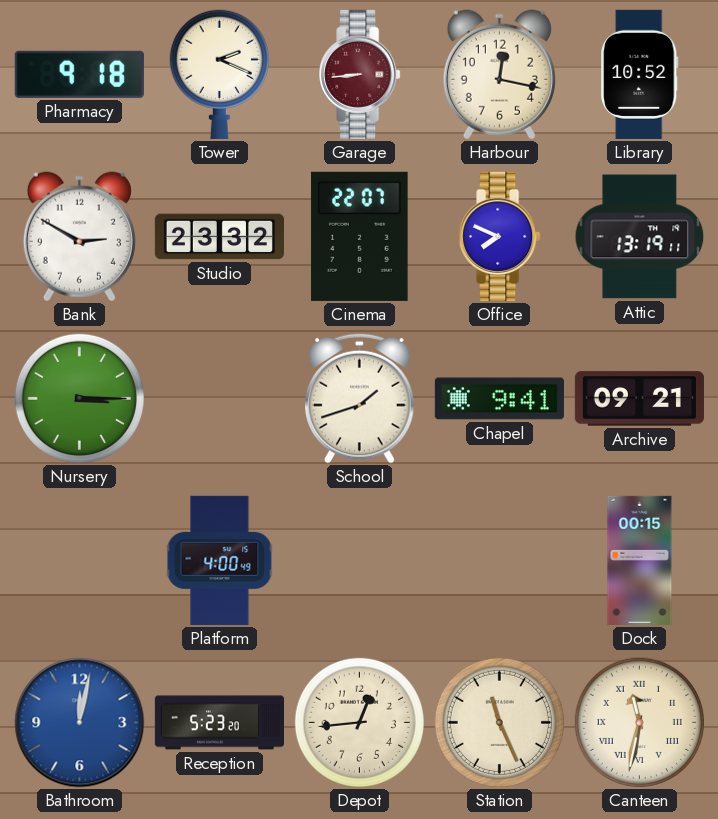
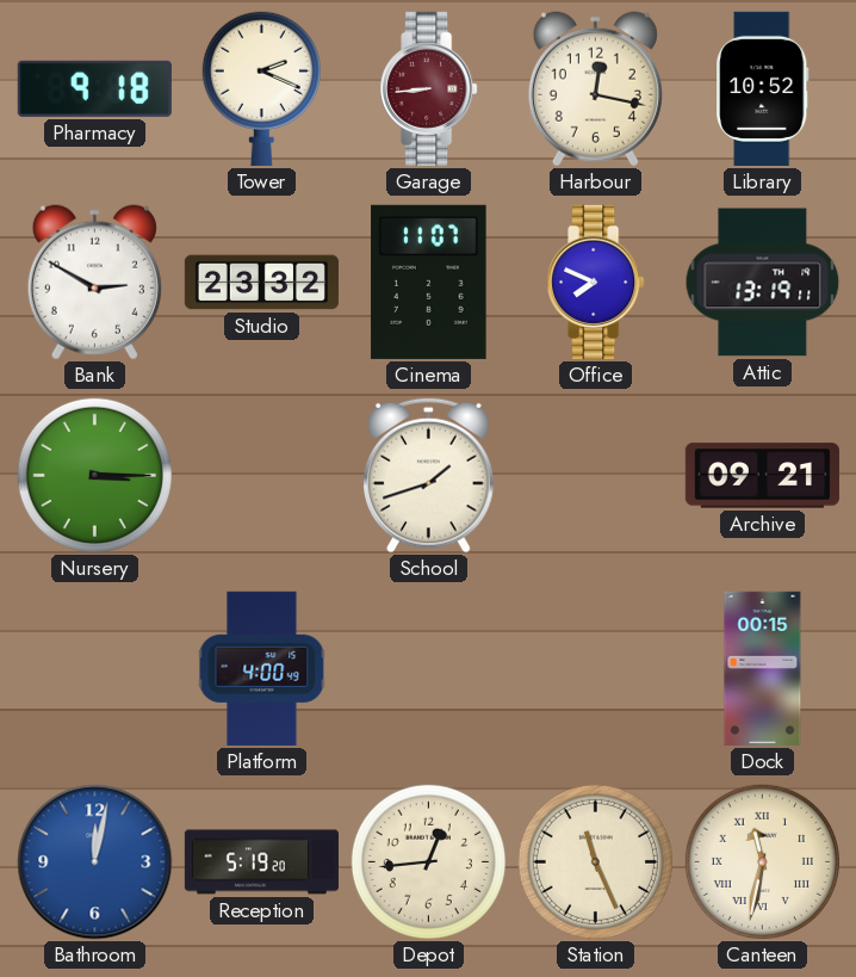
Cinema: 22:07 -> 11:07
Chapel: 9:41 -> none
Reception: 5:23 -> 5:19
